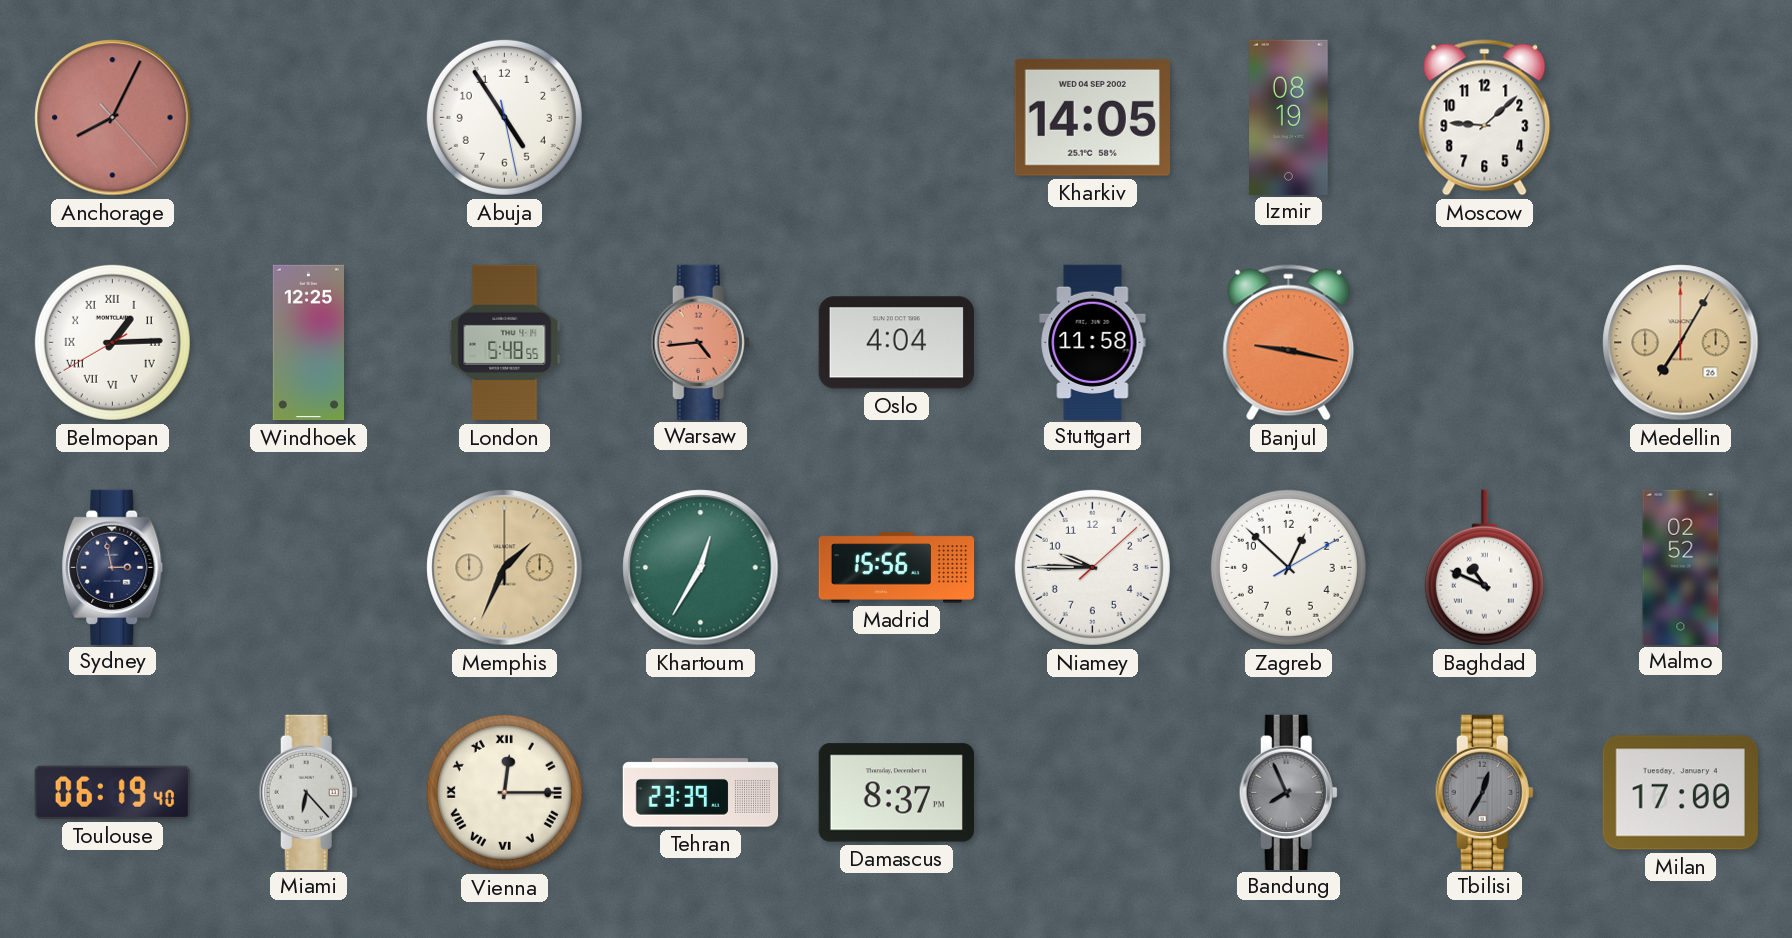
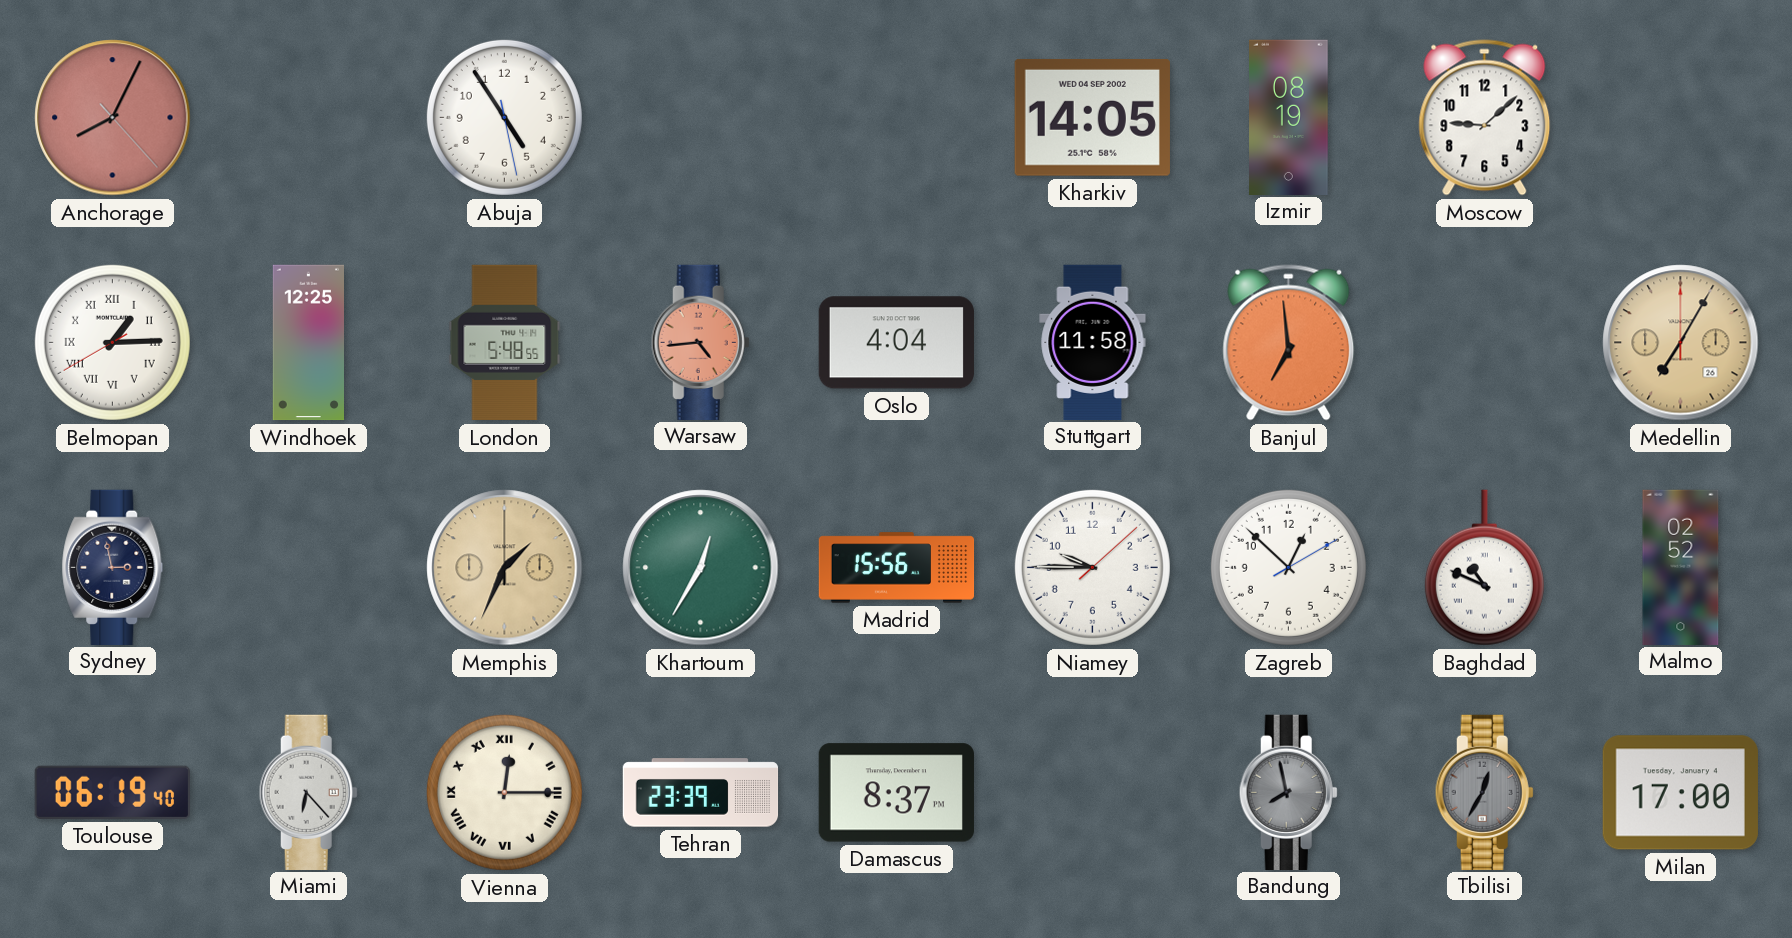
Banjul: 9:17 -> 6:59
Bandung: 7:56 -> 7:58
